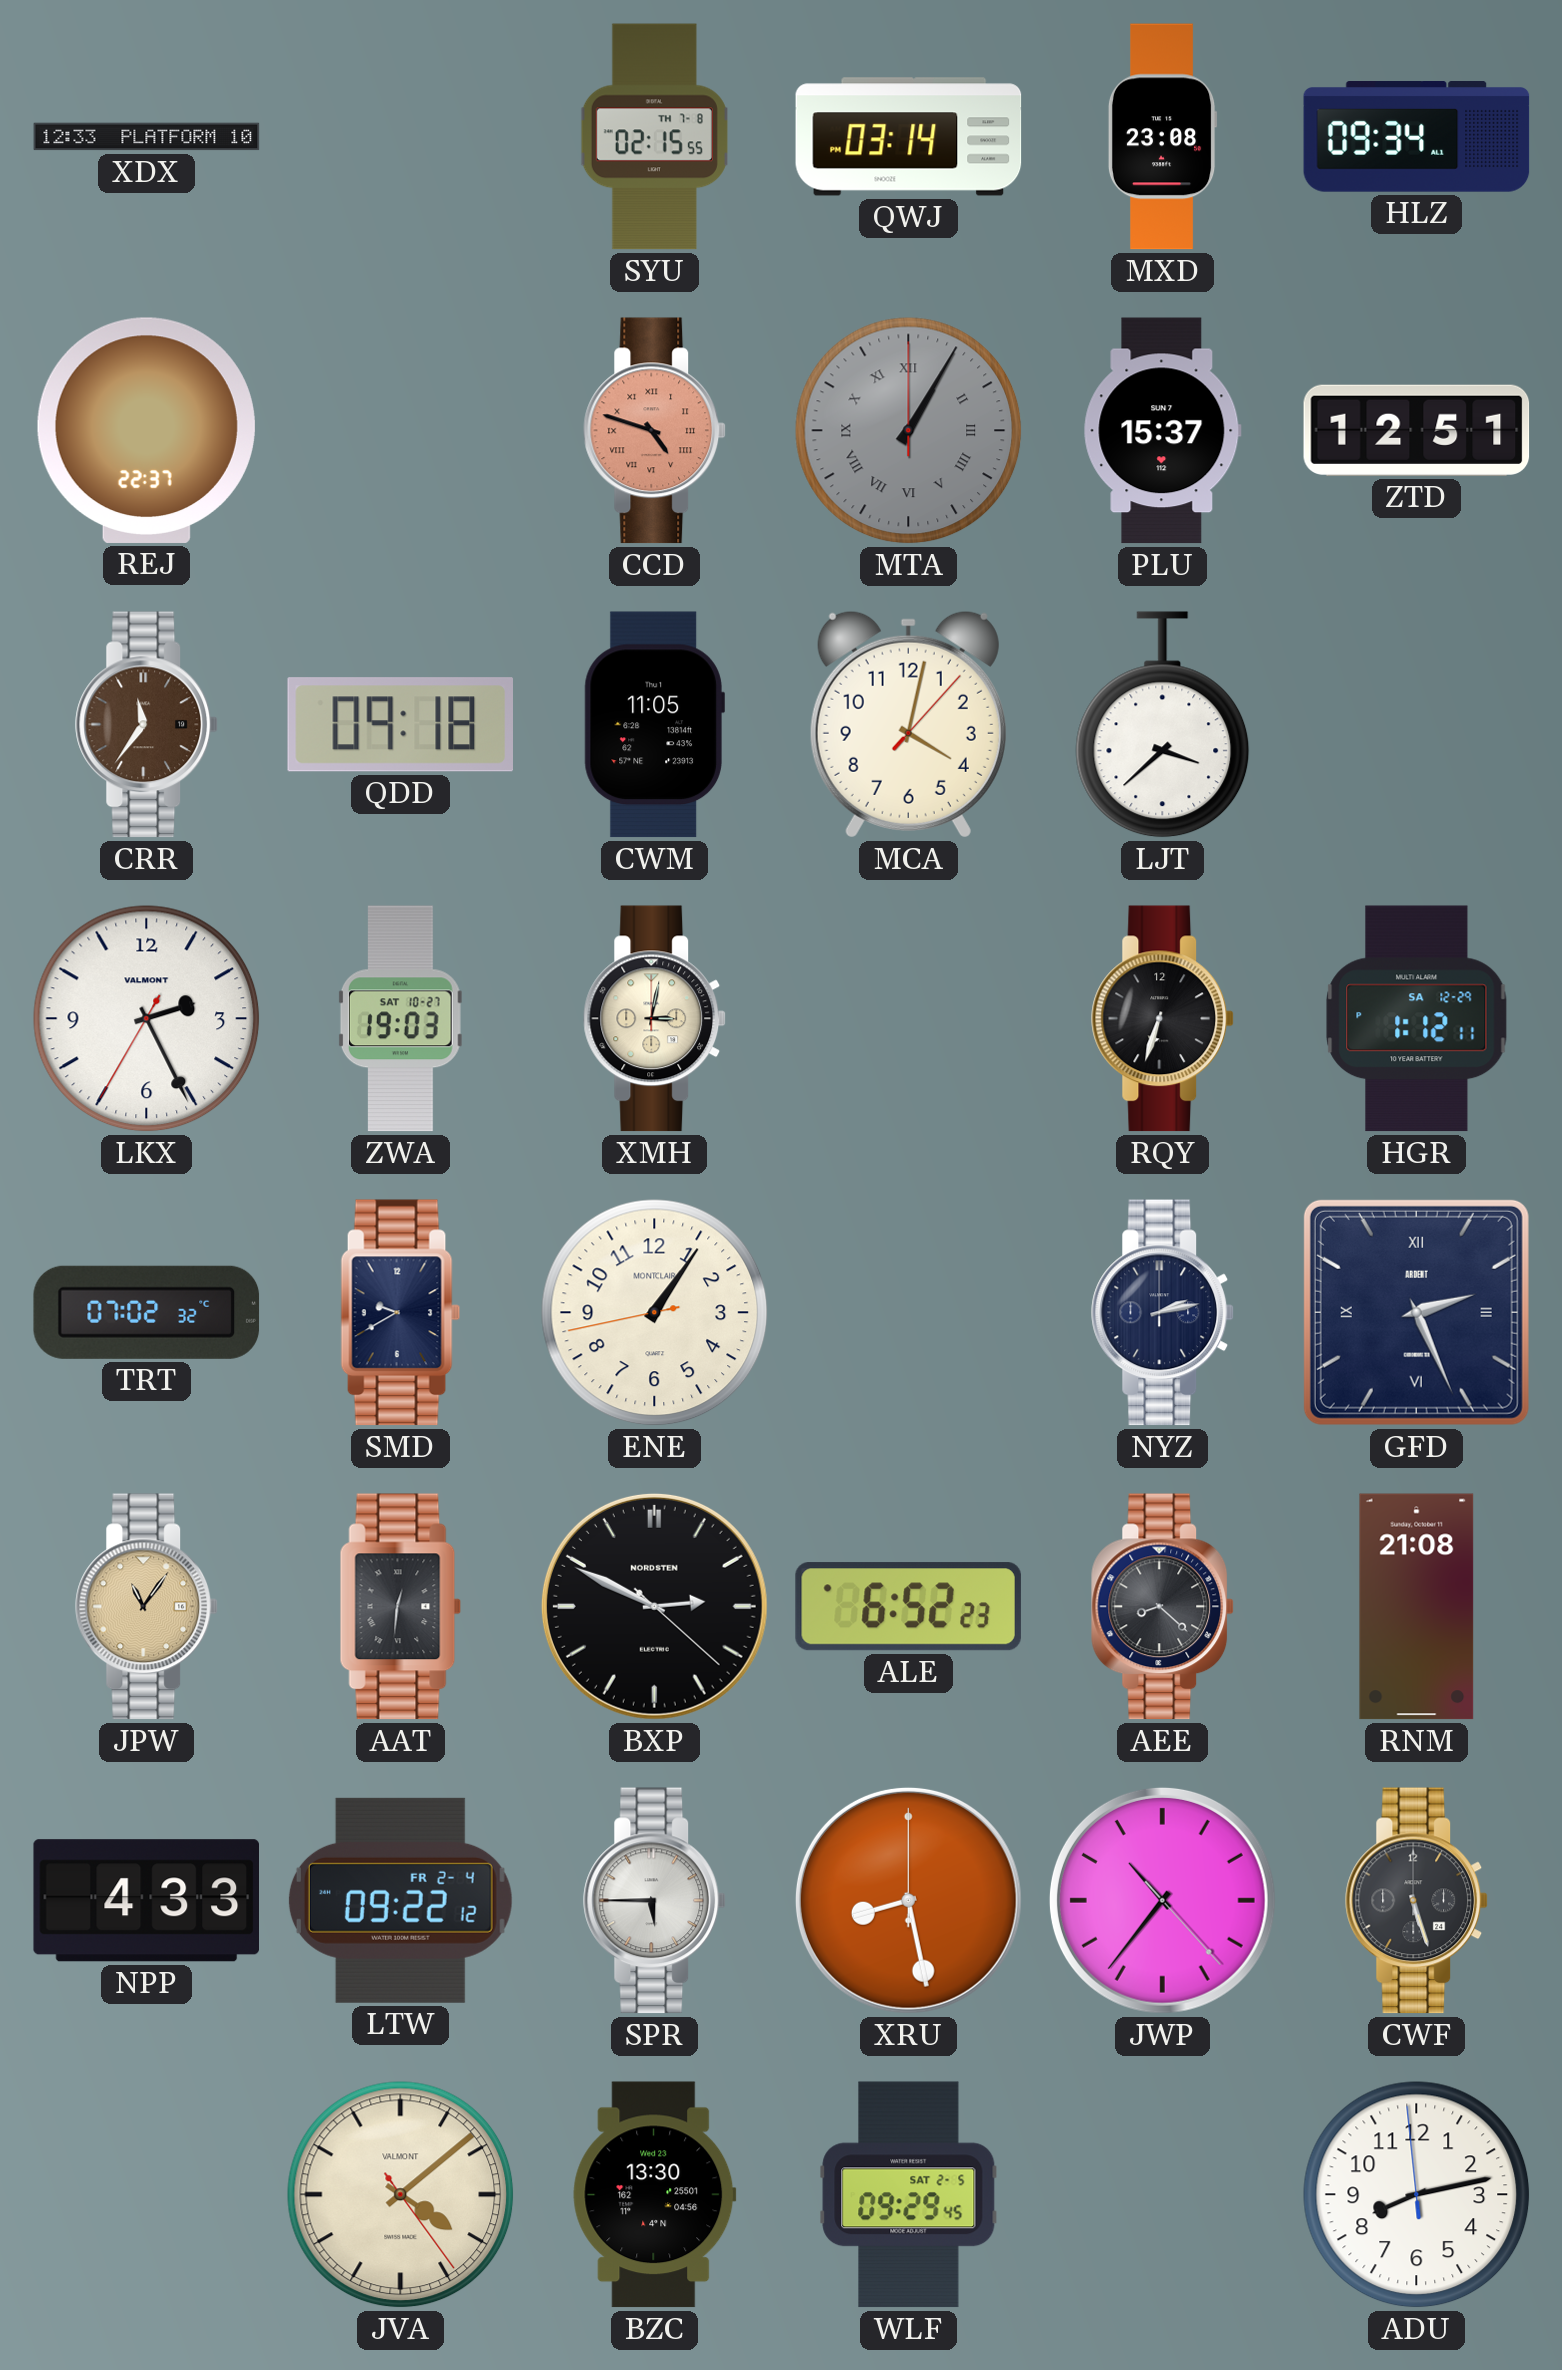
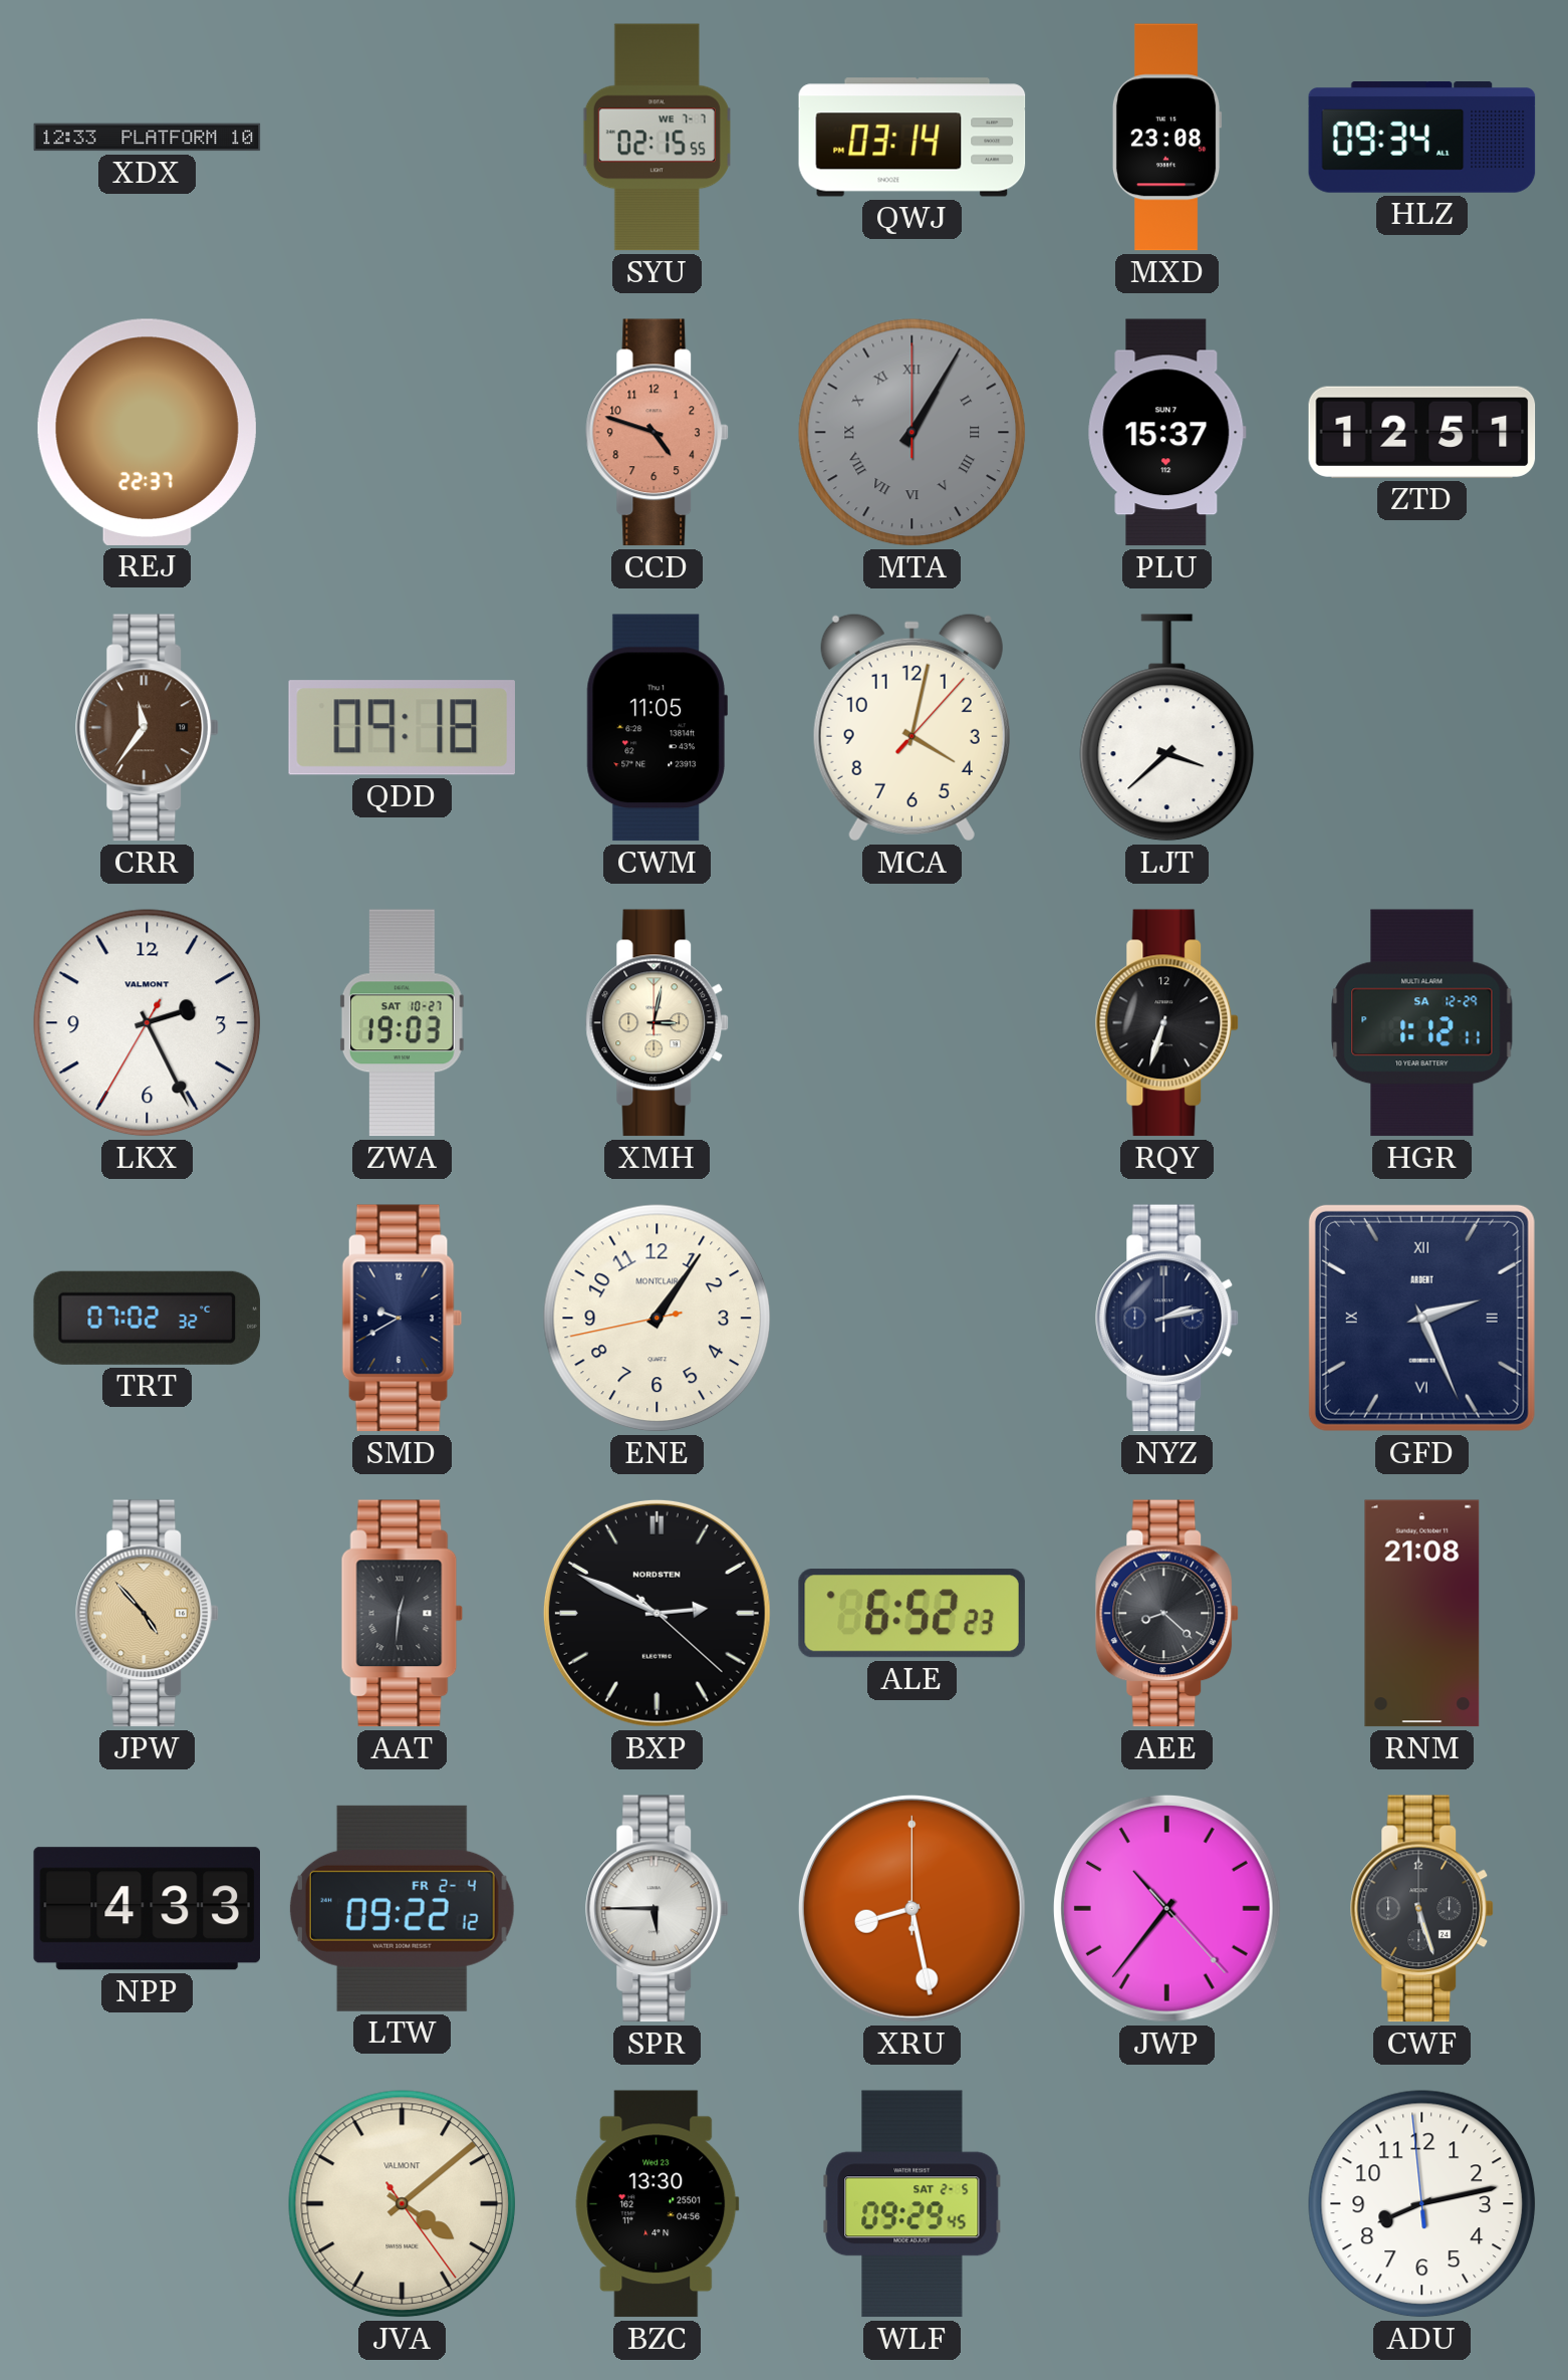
SYU date: TH 7-8 -> WE 7-7
CCD numerals: Roman -> Arabic
JPW: 11:06 -> 4:53
